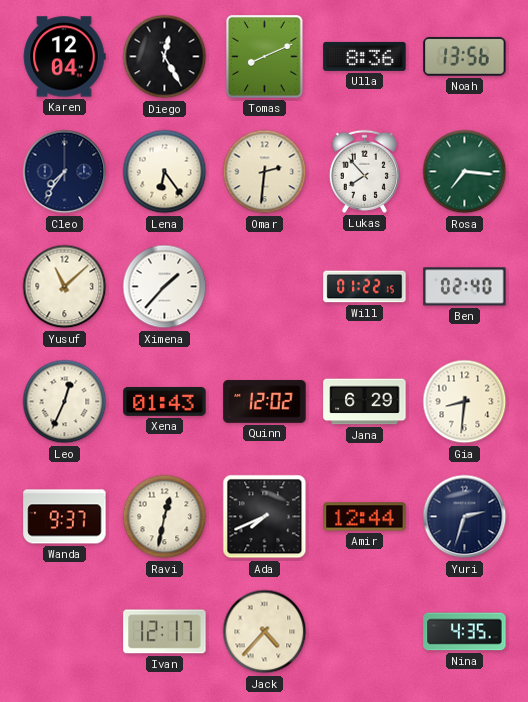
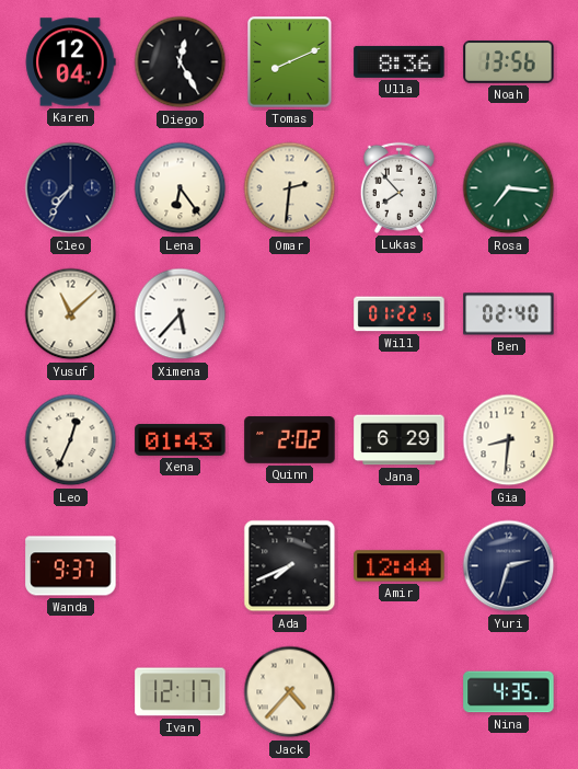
Ximena: 1:37 -> 5:37
Quinn: 12:02 -> 2:02
Ravi: 12:32 -> none
